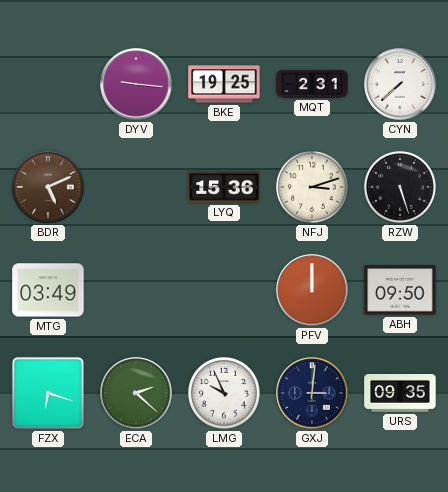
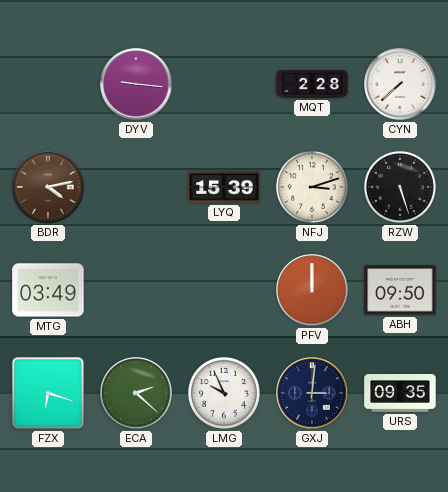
BKE: 19:25 -> none
MQT: 2:31 -> 2:28
BDR: 5:11 -> 4:13
LYQ: 15:36 -> 15:39
